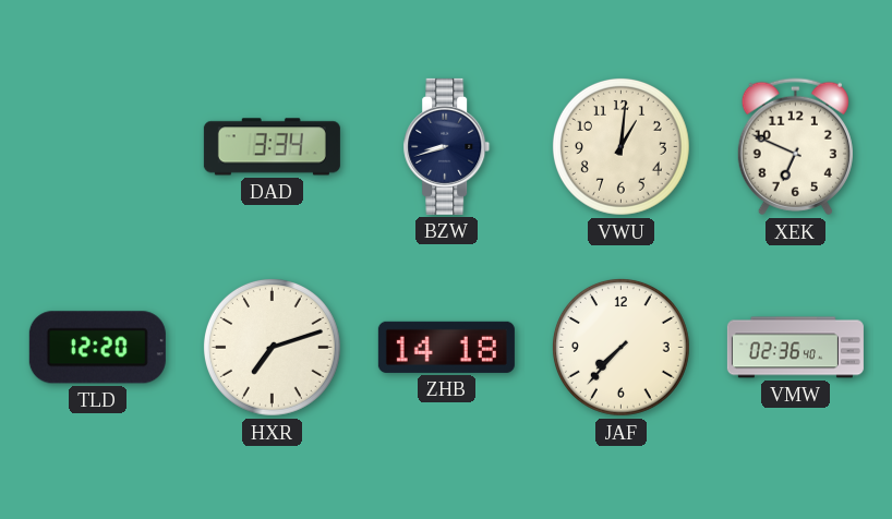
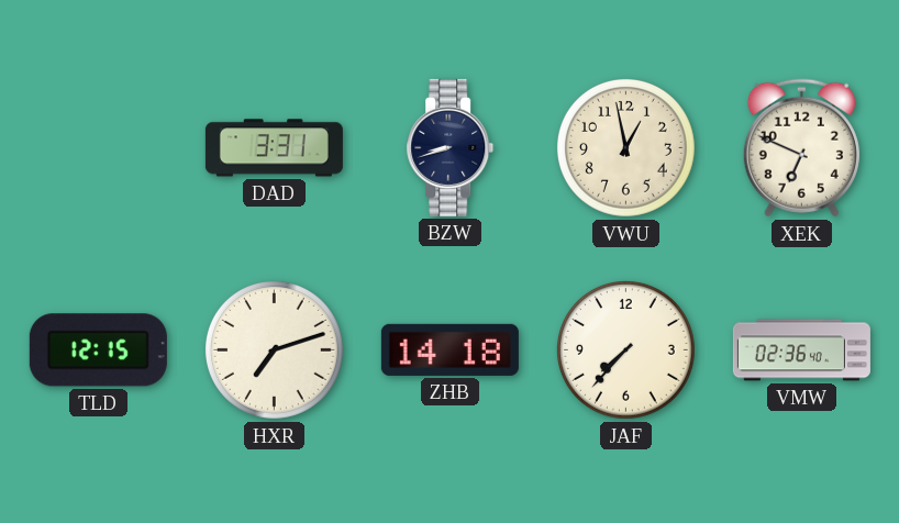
DAD: 3:34 -> 3:31
VWU: 1:01 -> 12:58
TLD: 12:20 -> 12:15
